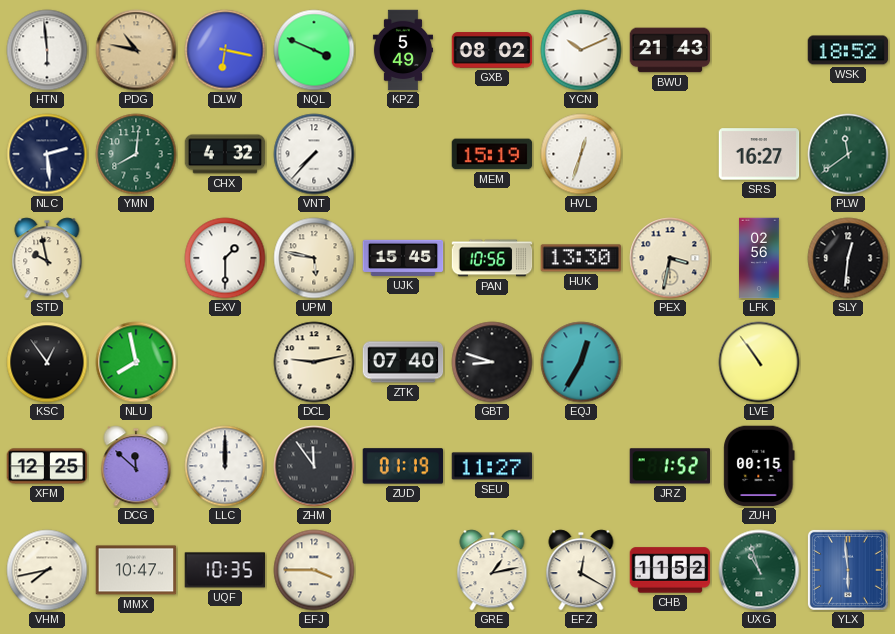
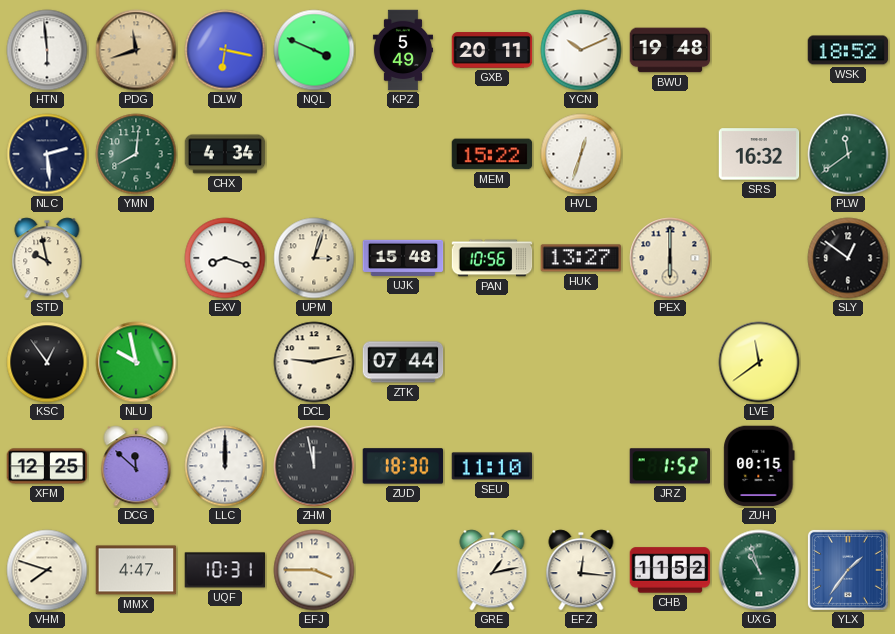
PDG: 10:47 -> 11:42
GXB: 08:02 -> 20:11
BWU: 21:43 -> 19:48
CHX: 4:32 -> 4:34
VNT: 7:37 -> none
MEM: 15:19 -> 15:22
SRS: 16:27 -> 16:32
EXV: 1:30 -> 8:18
UPM: 5:47 -> 3:03
UJK: 15:45 -> 15:48
HUK: 13:30 -> 13:27
PEX: 3:32 -> 6:00
LFK: 02:56 -> none
SLY: 12:31 -> 12:51
NLU: 7:58 -> 9:58
ZTK: 07:40 -> 07:44
GBT: 8:48 -> none
EQJ: 12:35 -> none
LVE: 10:54 -> 11:39
ZHM: 11:54 -> 11:58
ZUD: 01:19 -> 18:30
SEU: 11:27 -> 11:10
VHM: 7:43 -> 7:48
MMX: 10:47 -> 4:47
UQF: 10:35 -> 10:31
EFZ: 12:20 -> 12:16
YLX: 5:59 -> 1:36
